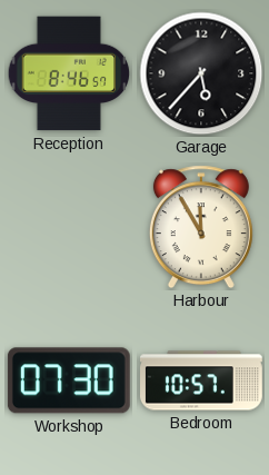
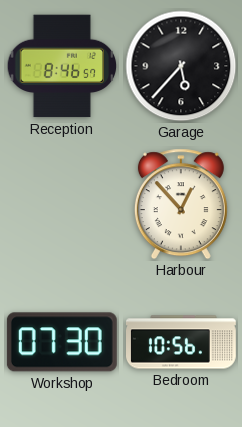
Harbour: 11:55 -> 12:53
Bedroom: 10:57 -> 10:56
